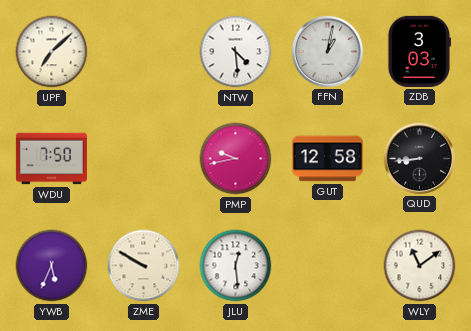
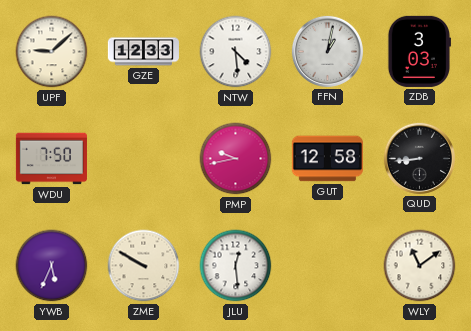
UPF: 7:08 -> 9:08
GZE: none -> 12:33
